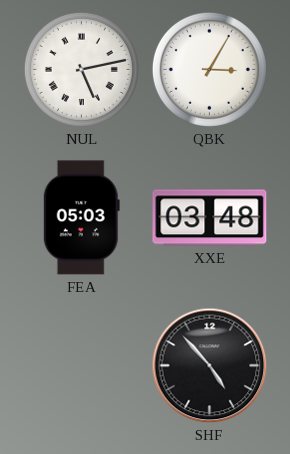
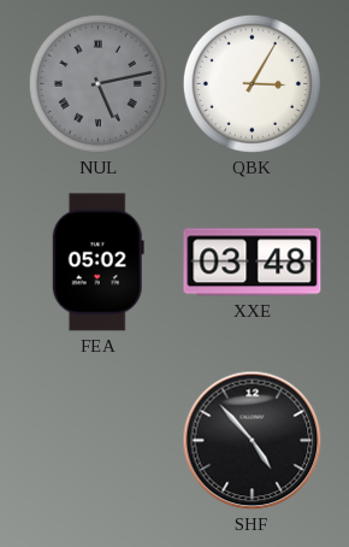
NUL dial: white -> grey
FEA: 05:03 -> 05:02
